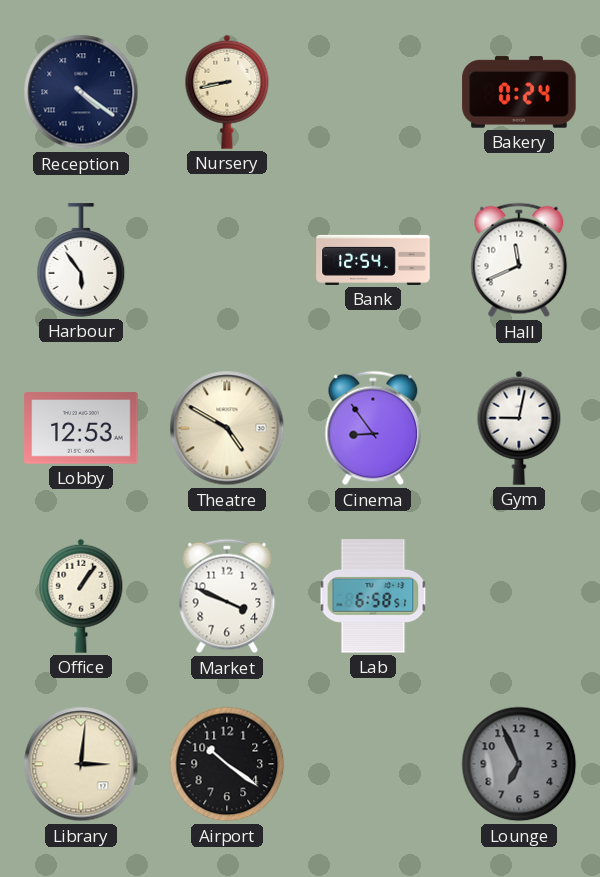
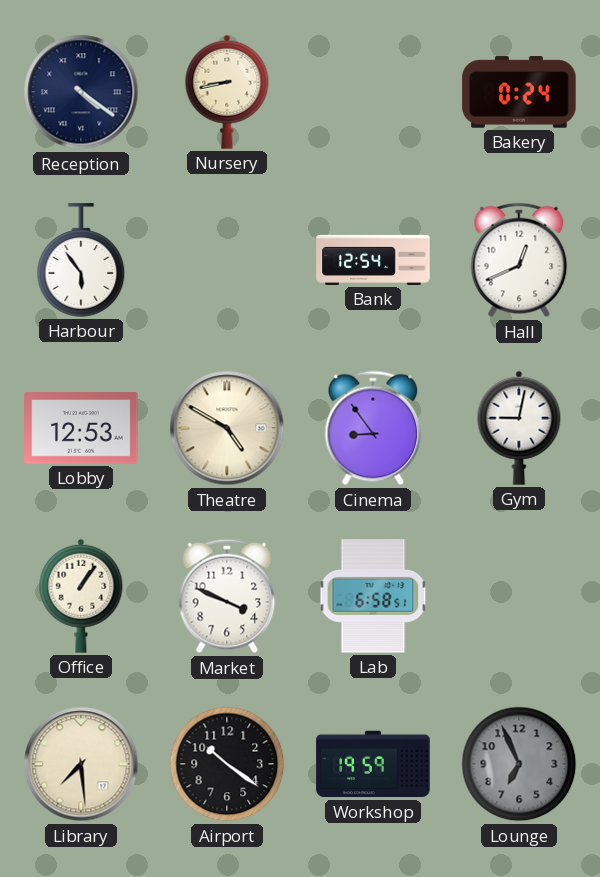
Hall: 11:41 -> 12:41
Library: 3:01 -> 7:29
Workshop: none -> 19:59
